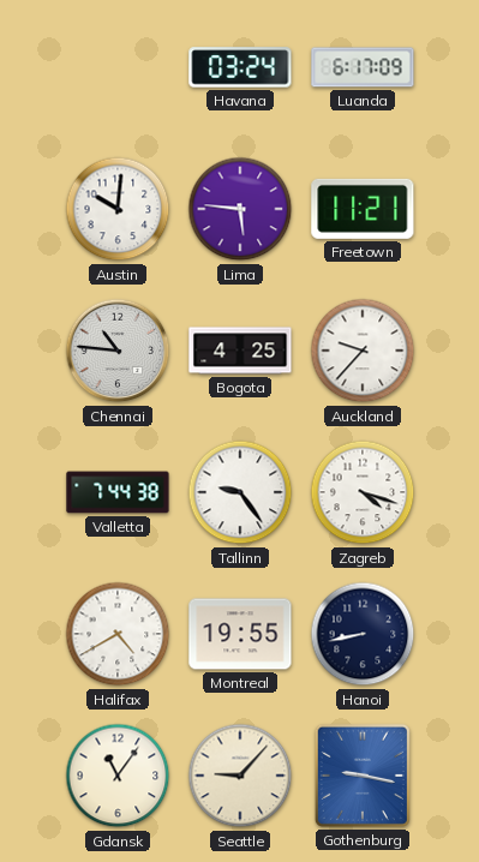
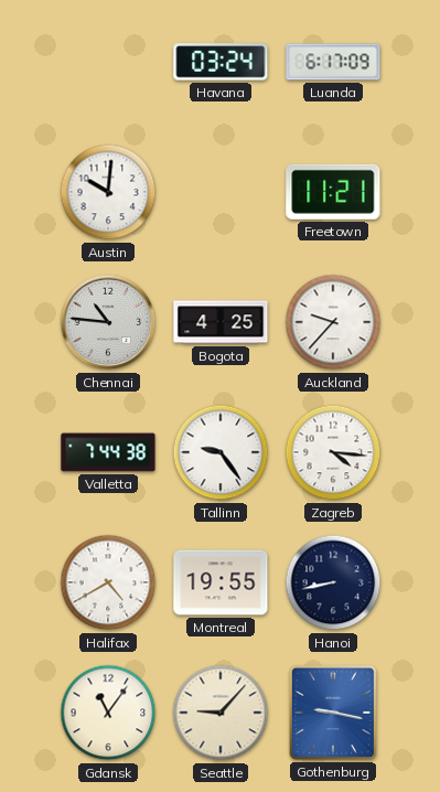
Lima: 5:46 -> none
Zagreb: 4:18 -> 4:16
